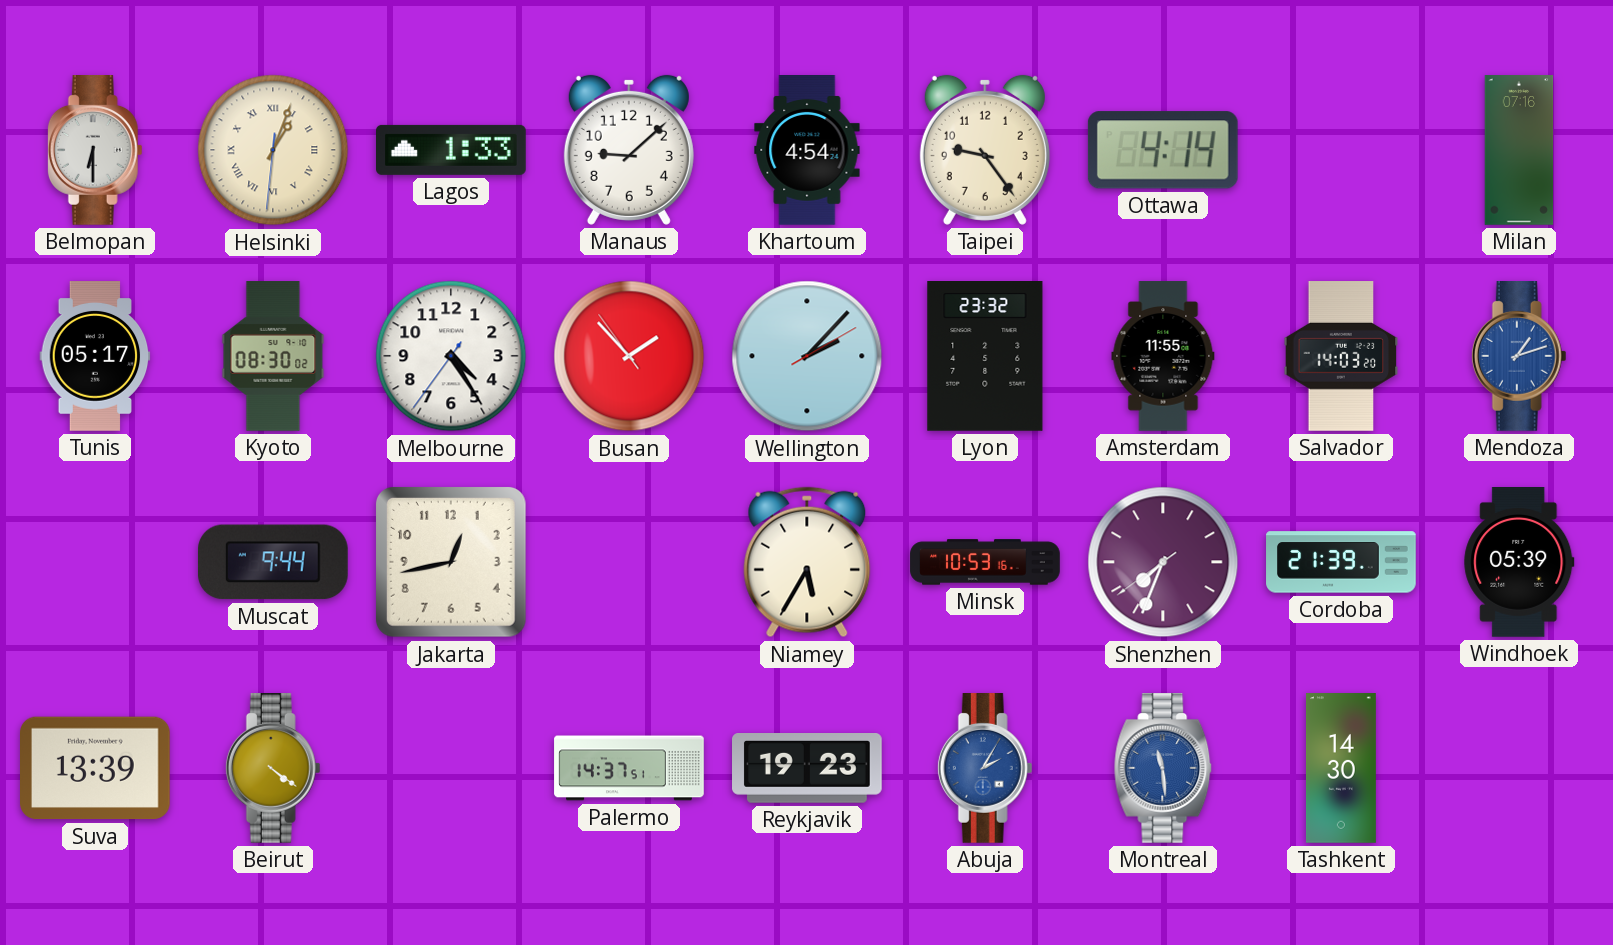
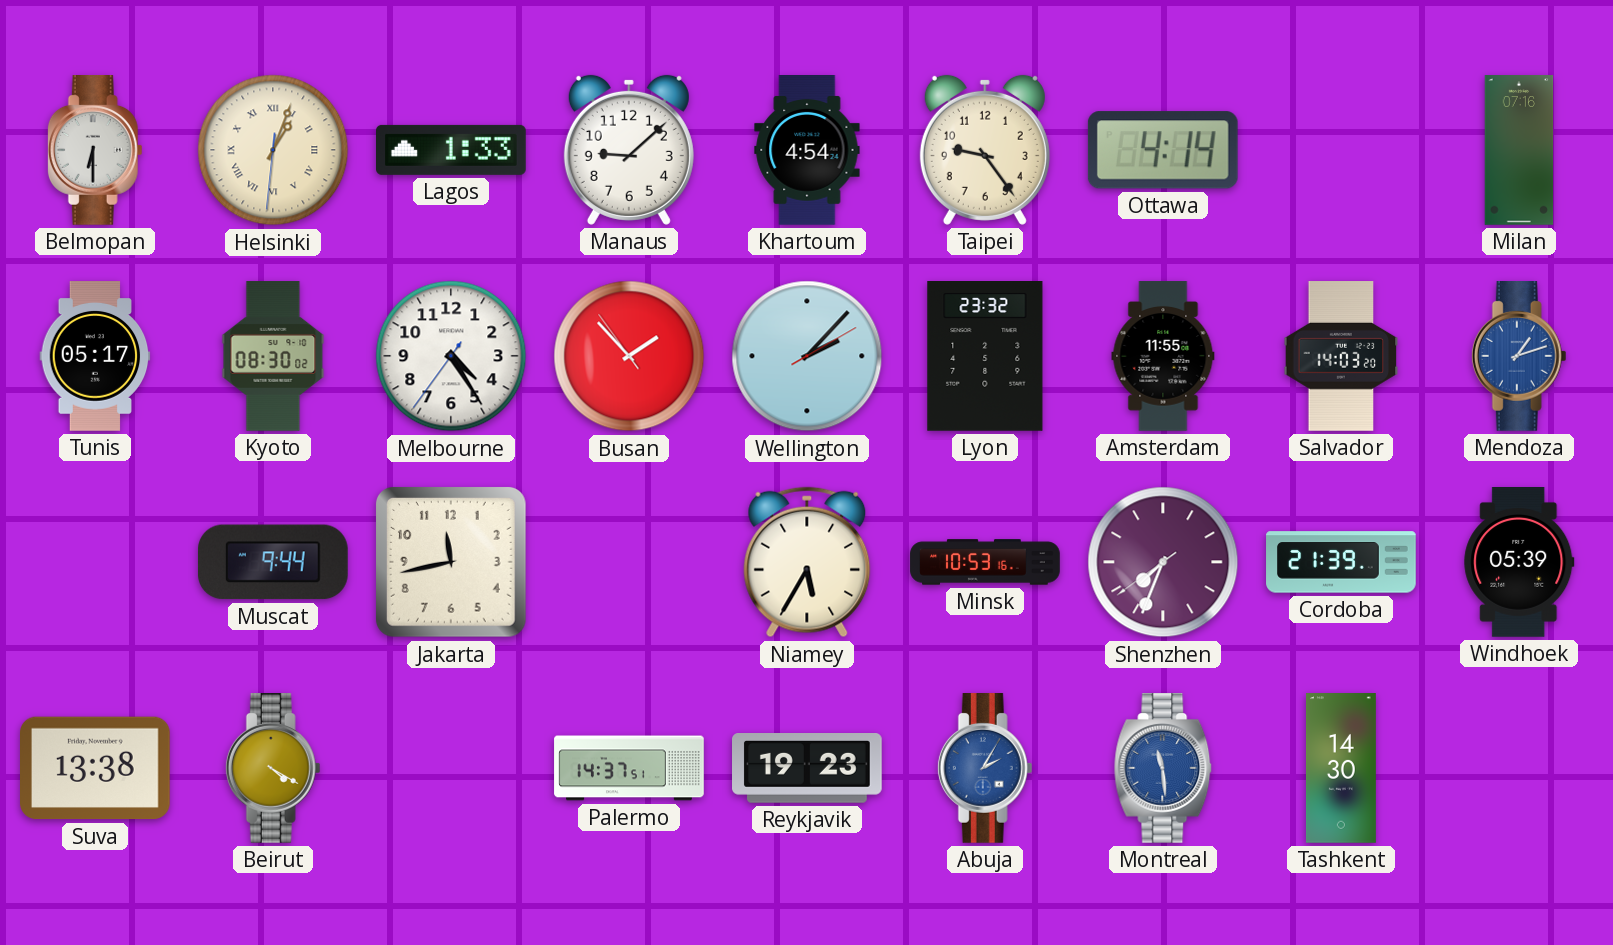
Jakarta: 12:43 -> 11:43
Suva: 13:39 -> 13:38
Beirut: 4:21 -> 4:20
